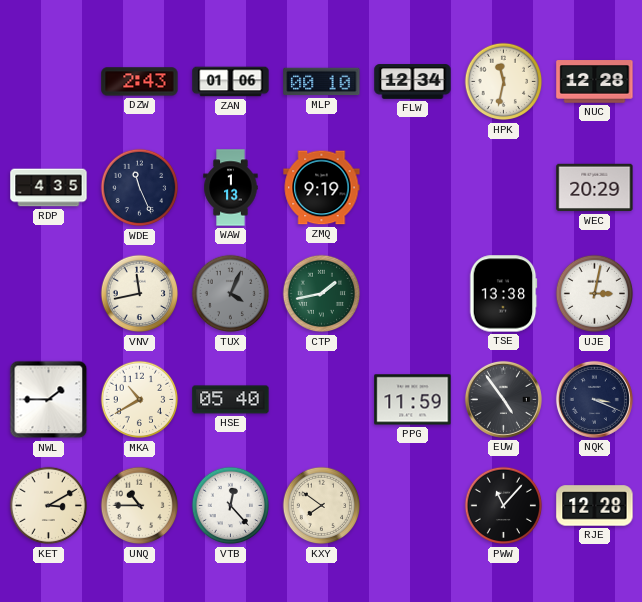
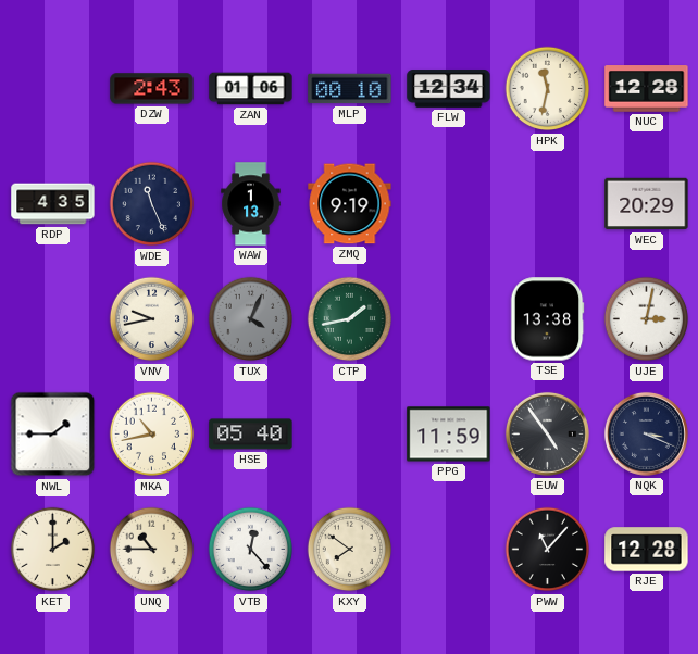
VNV: 11:43 -> 9:43
MKA: 10:40 -> 10:43
KET: 3:10 -> 2:00
